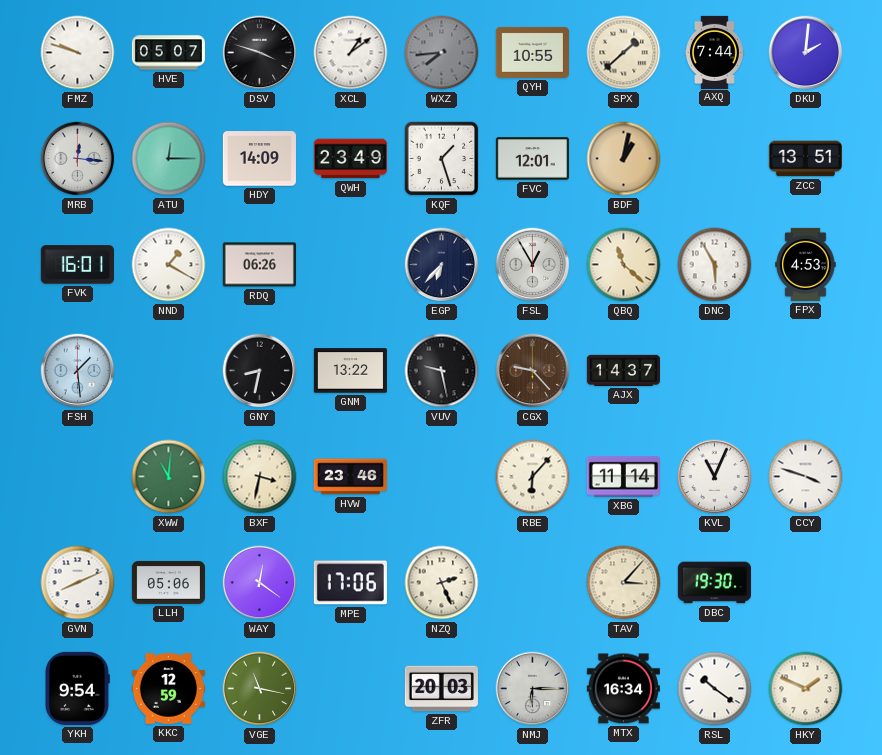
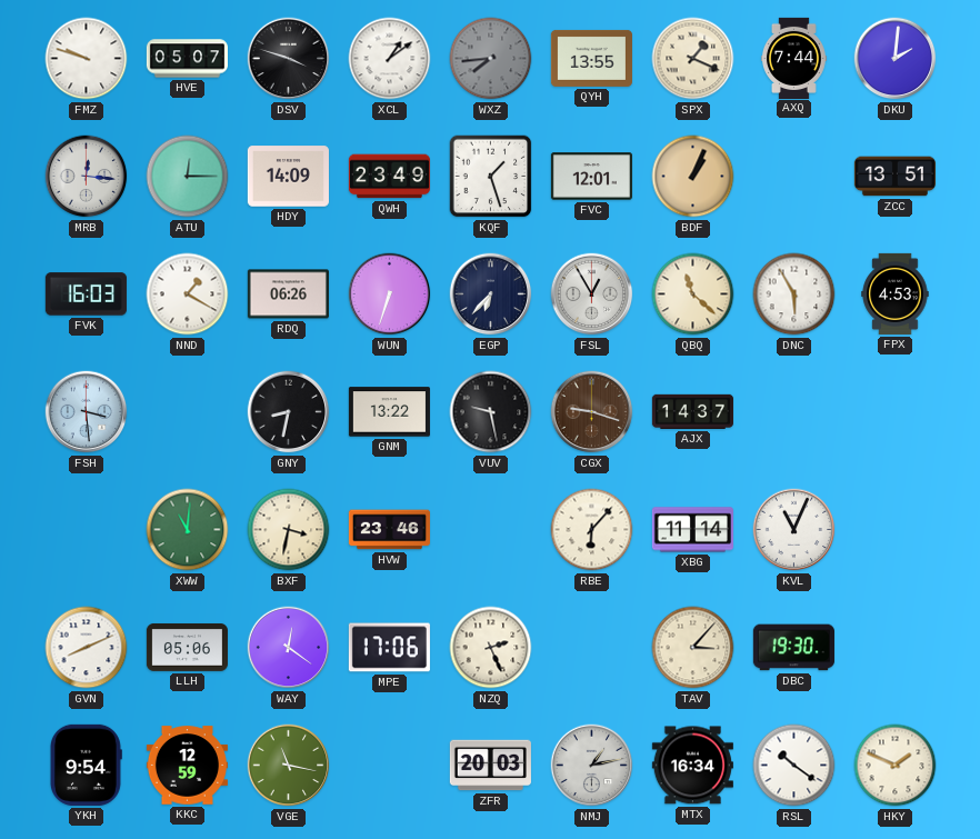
QYH: 10:55 -> 13:55
SPX: 1:38 -> 1:19
BDF: 1:02 -> 1:04
FVK: 16:01 -> 16:03
WUN: none -> 6:33
FSH: 1:29 -> 3:29
CGX: 9:23 -> 9:18
CCY: 3:48 -> none
NMJ: 6:15 -> 1:13
